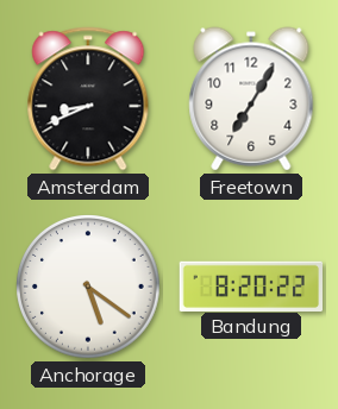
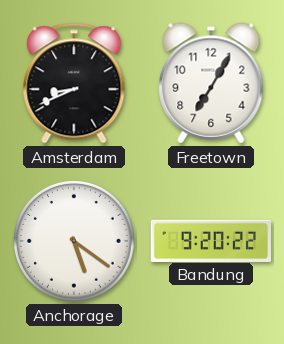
Bandung: 8:20 -> 9:20
